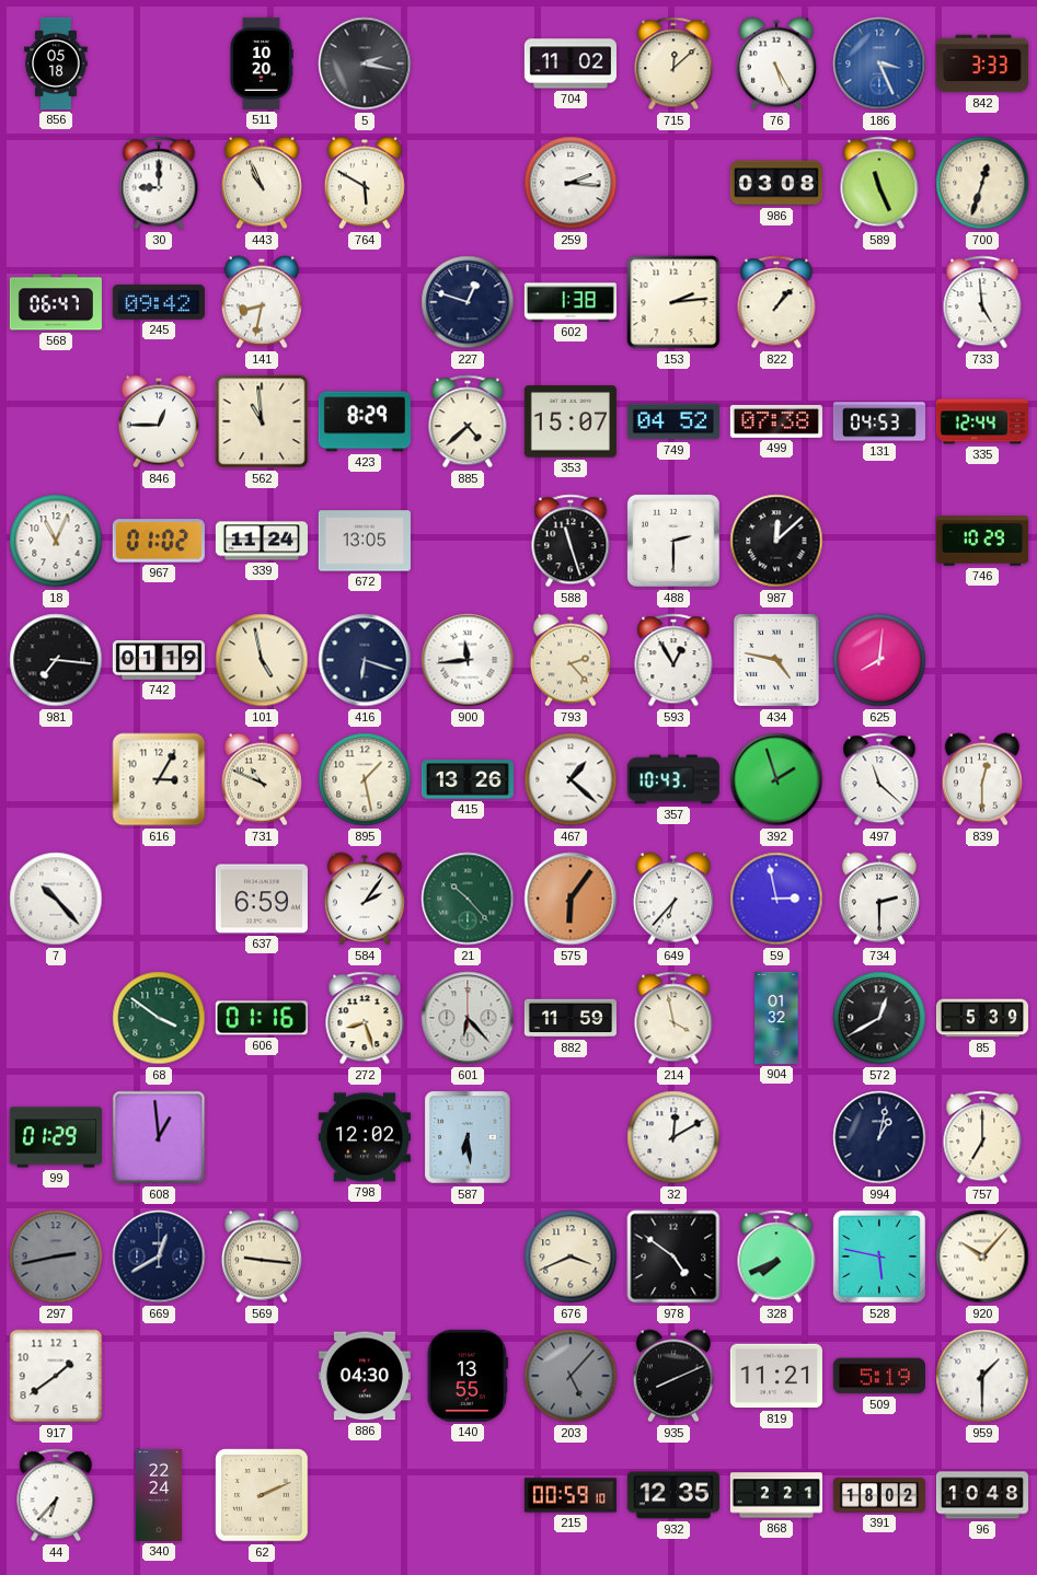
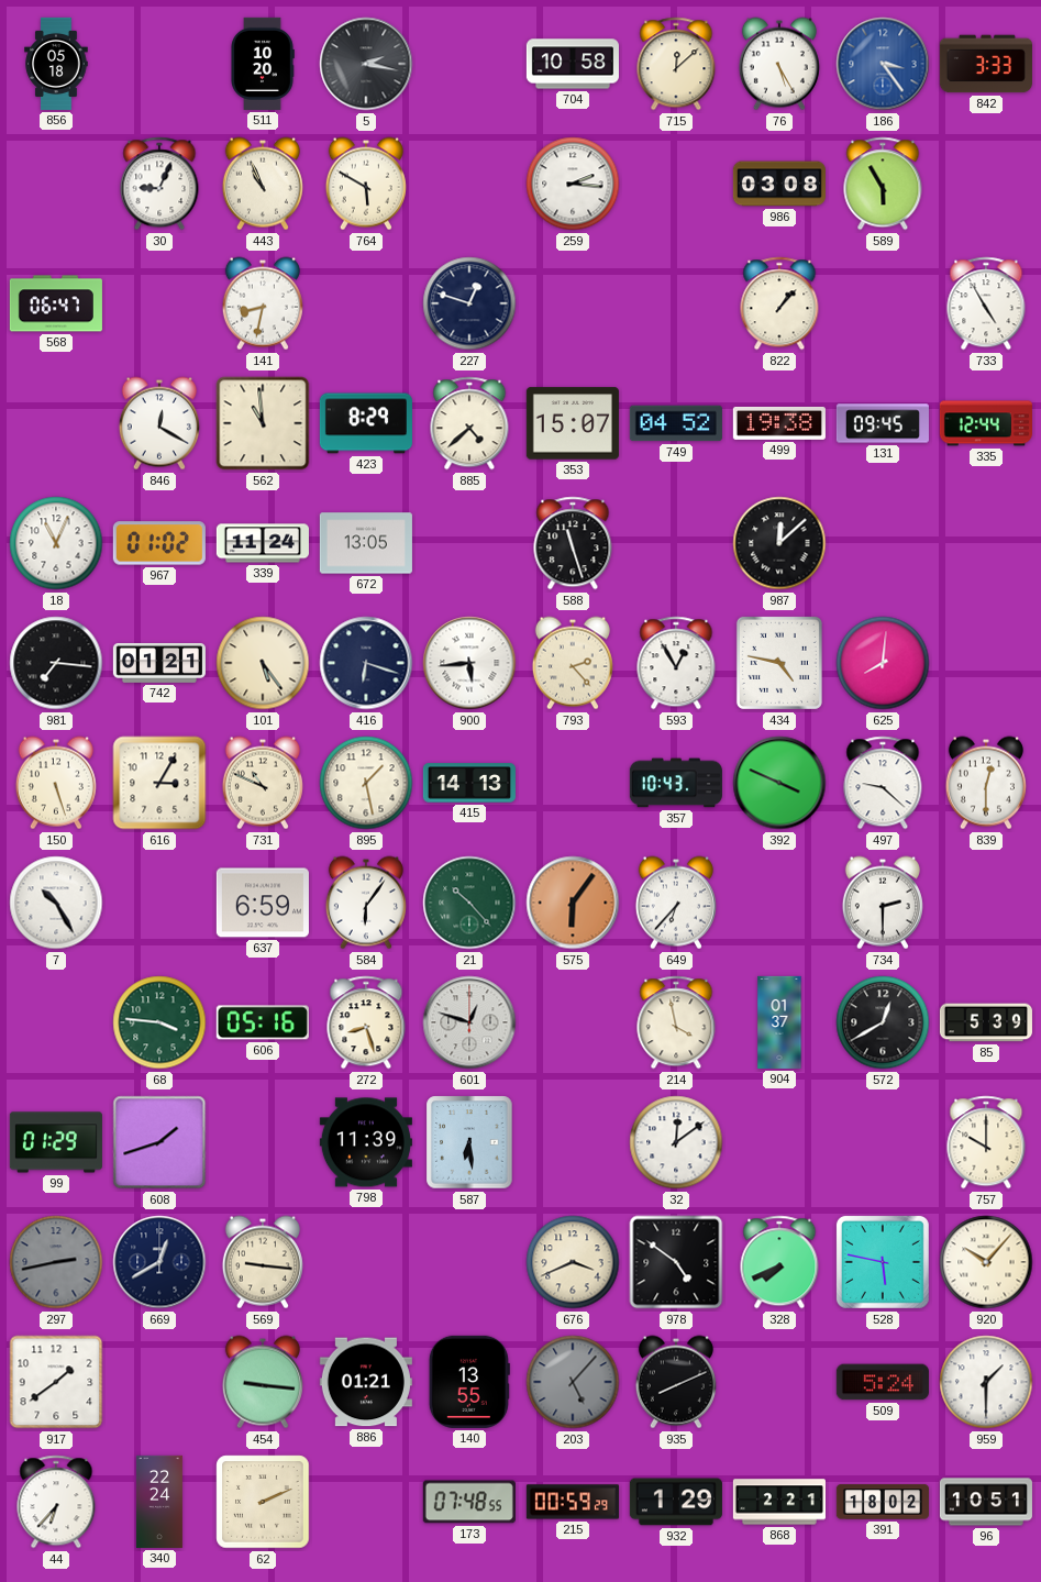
704: 11:02 -> 10:58
186: 3:26 -> 3:24
30: 9:00 -> 9:04
589: 11:26 -> 5:55
700: 12:33 -> none
245: 09:42 -> none
602: 1:38 -> none
153: 2:14 -> none
733: 4:59 -> 4:55
846: 12:45 -> 12:20
499: 07:38 -> 19:38
131: 04:53 -> 09:45
488: 2:30 -> none
746: 10:29 -> none
742: 01:19 -> 01:21
101: 4:58 -> 5:24
900: 11:44 -> 5:44
150: none -> 5:27
415: 13:26 -> 14:13
467: 1:22 -> none
392: 1:57 -> 3:49
497: 11:22 -> 9:22
7: 10:23 -> 10:25
584: 2:06 -> 6:06
59: 2:58 -> none
68: 3:51 -> 3:46
606: 01:16 -> 05:16
601: 6:23 -> 12:48
882: 11:59 -> none
904: 01:32 -> 01:37
608: 12:59 -> 1:42
798: 12:02 -> 11:39
32: 12:10 -> 12:09
994: 1:02 -> none
757: 7:00 -> 10:00
454: none -> 9:16
886: 04:30 -> 01:21
819: 11:21 -> none
509: 5:19 -> 5:24
173: none -> 07:48
215: 00:59:10 -> 00:59:29
932: 12:35 -> 1:29
96: 10:48 -> 10:51
